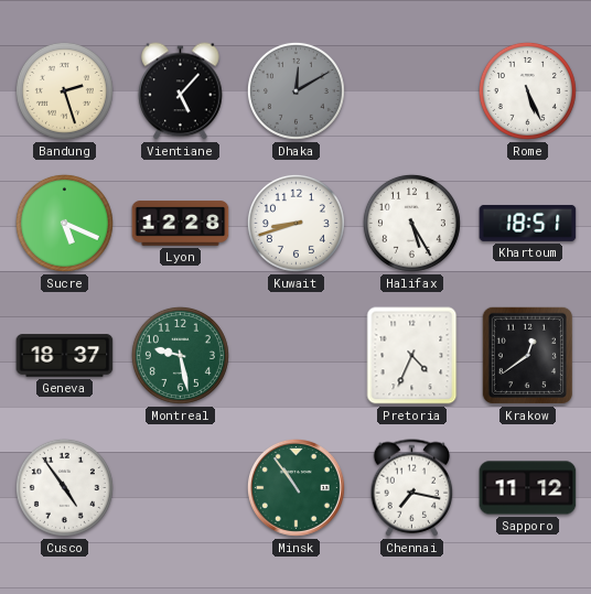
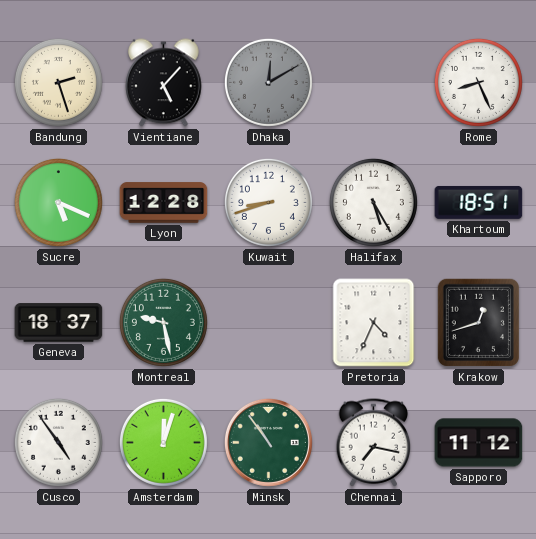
Rome: 5:26 -> 8:26
Krakow: 12:39 -> 12:42
Amsterdam: none -> 12:03
